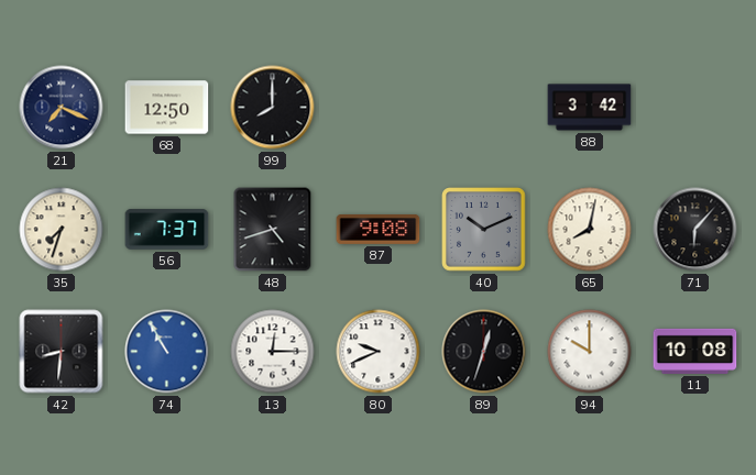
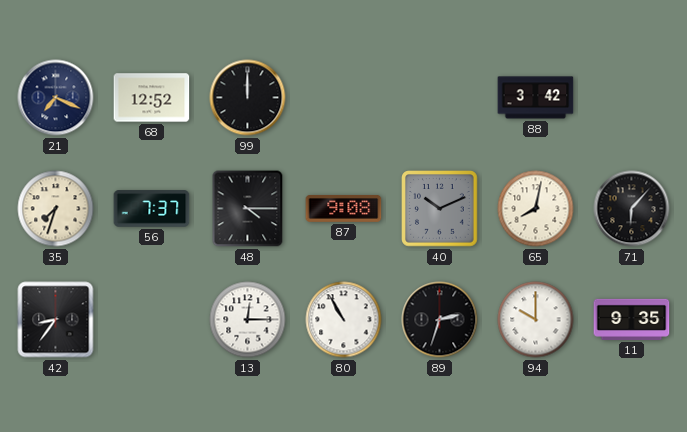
68: 12:50 -> 12:52
99: 8:00 -> 12:00
48: 4:42 -> 4:15
42: 8:31 -> 8:36
74: 10:55 -> none
80: 9:41 -> 10:55
89: 12:33 -> 2:33
11: 10:08 -> 9:35
